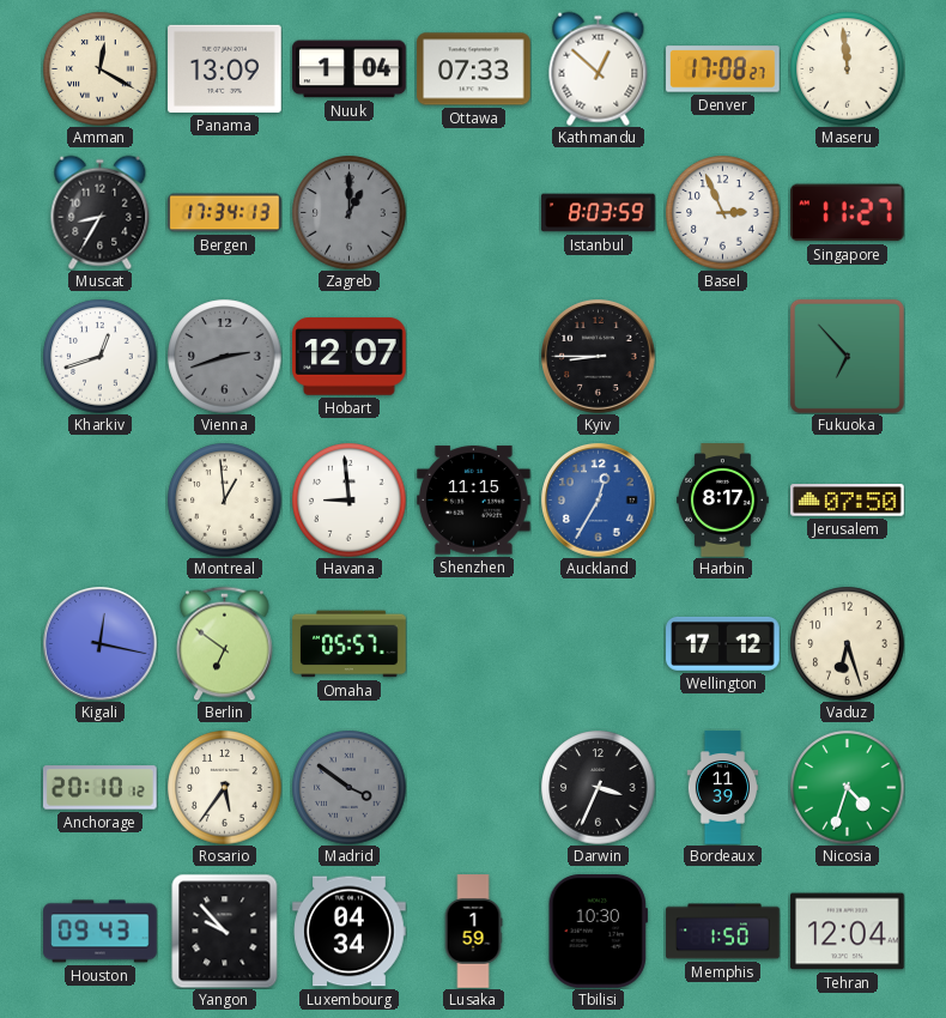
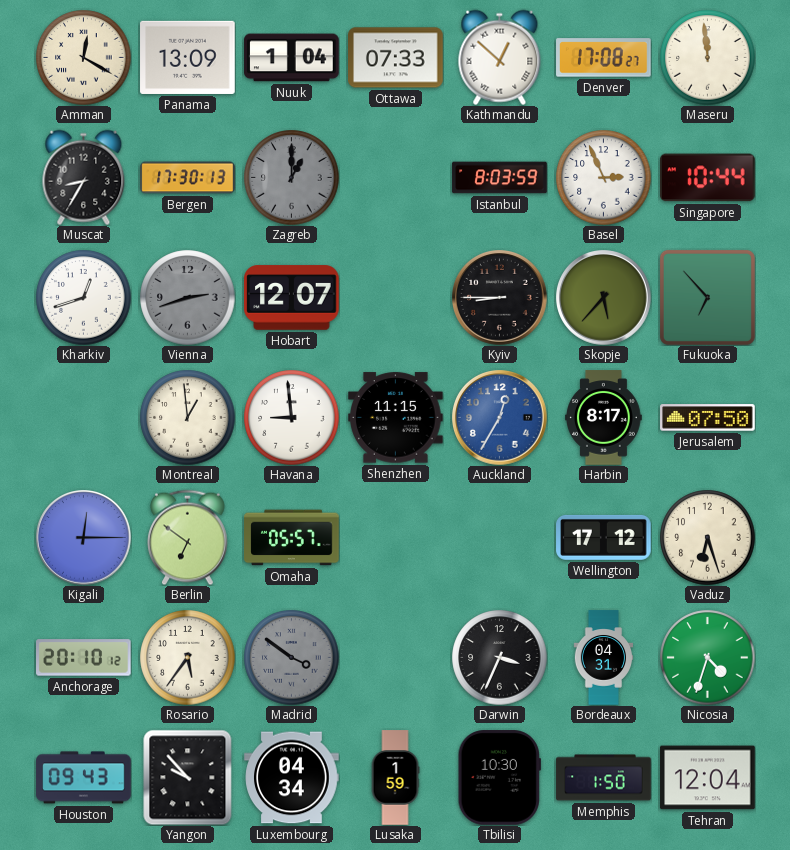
Bergen: 17:34 -> 17:30
Singapore: 11:27 -> 10:44
Skopje: none -> 5:37
Kigali: 12:17 -> 12:15
Bordeaux: 11:39 -> 04:31
